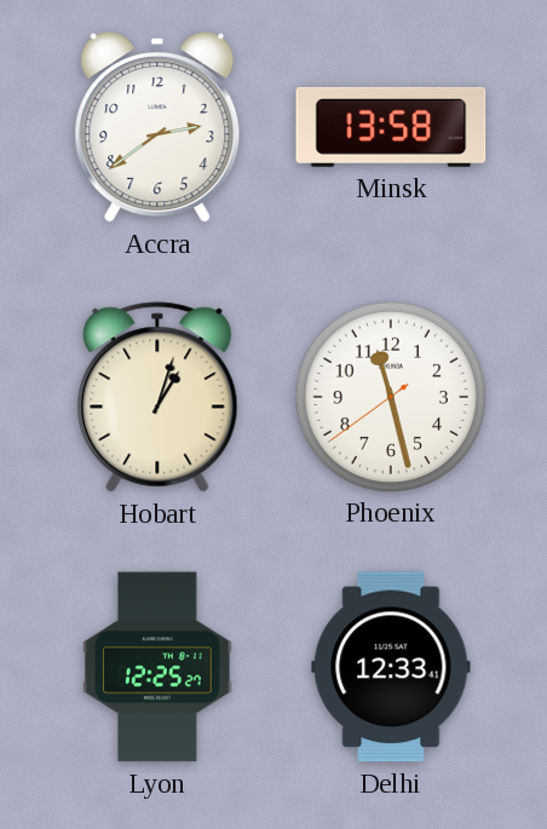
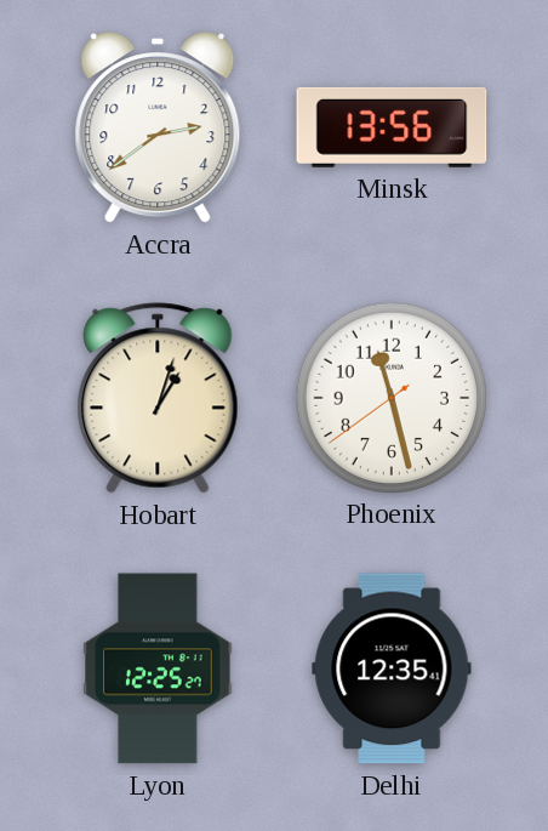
Minsk: 13:58 -> 13:56
Delhi: 12:33 -> 12:35
